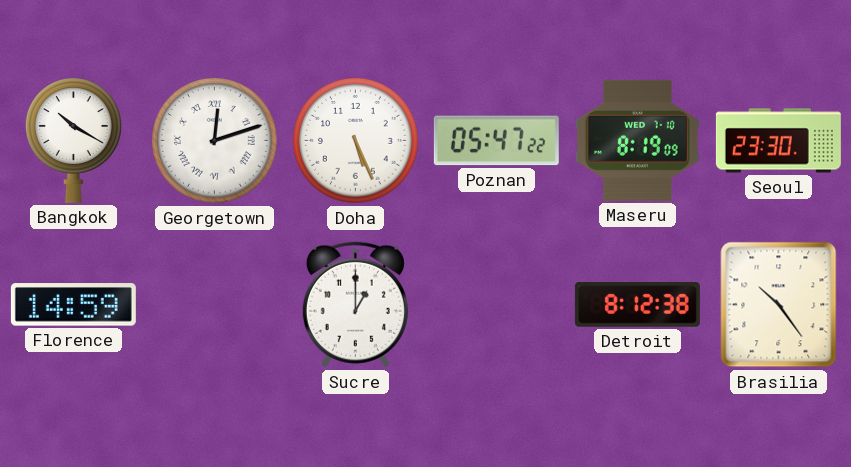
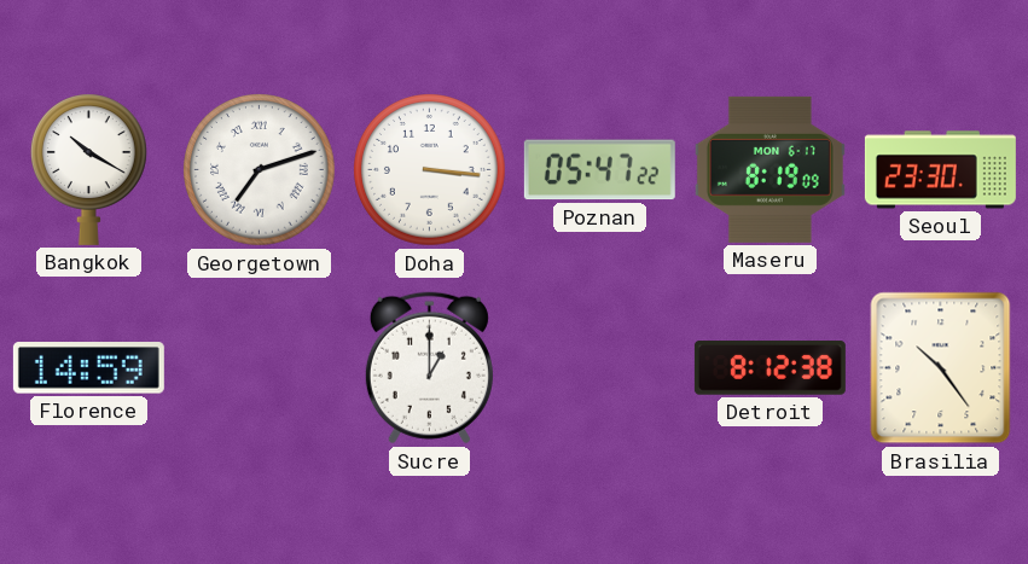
Georgetown: 12:12 -> 7:12
Doha: 5:26 -> 3:16
Maseru date: WED 7-10 -> MON 6-17
